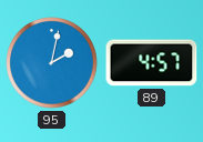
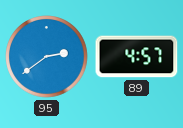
95: 2:02 -> 2:39
